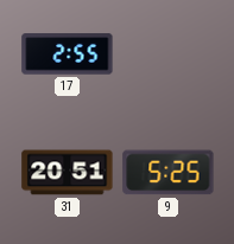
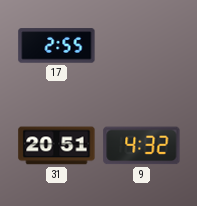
9: 5:25 -> 4:32
